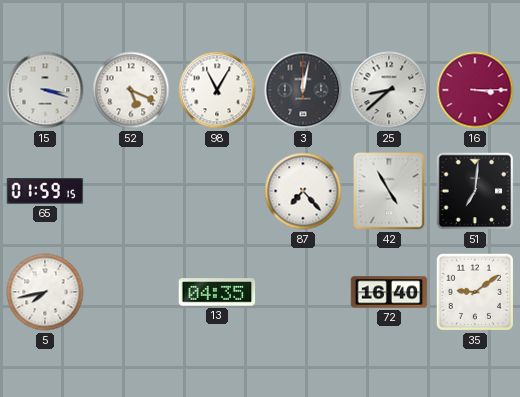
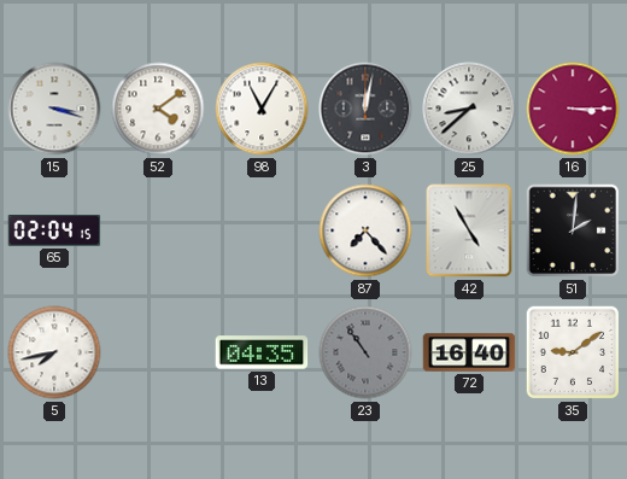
52: 5:19 -> 4:09
65: 01:59 -> 02:04
51: 7:01 -> 2:01
23: none -> 10:54
